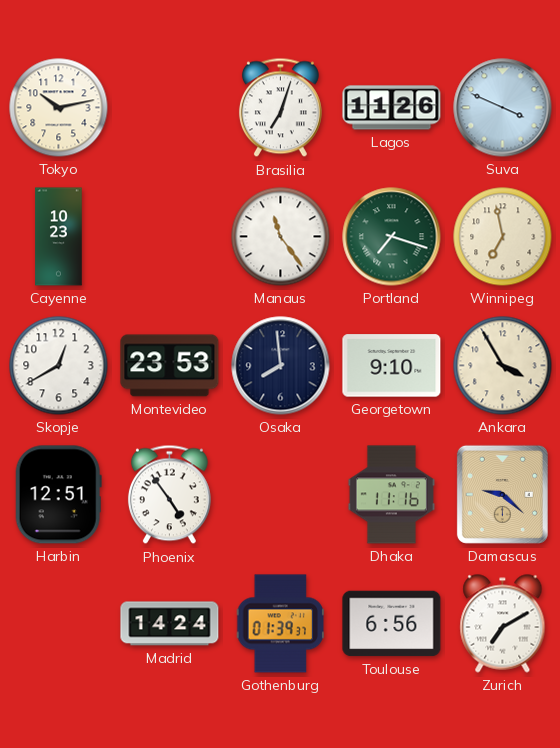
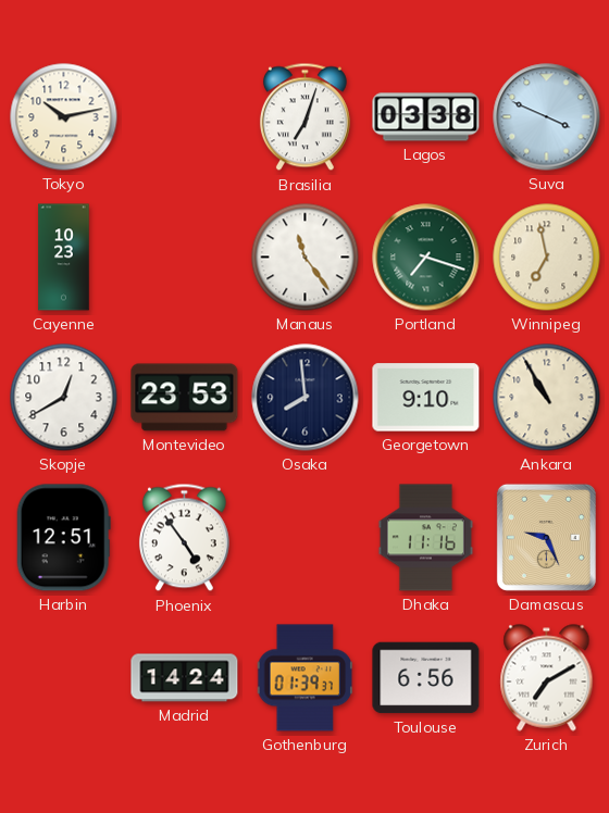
Lagos: 11:26 -> 03:38
Ankara: 3:55 -> 10:55
Damascus: 9:22 -> 9:26
